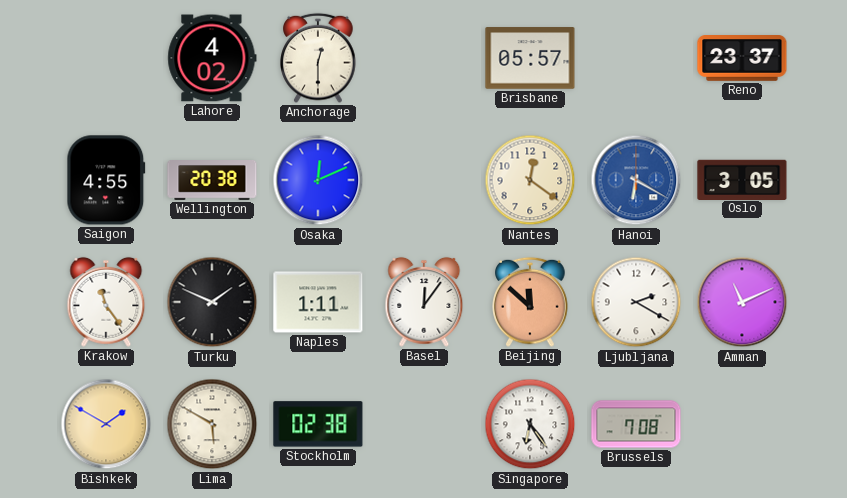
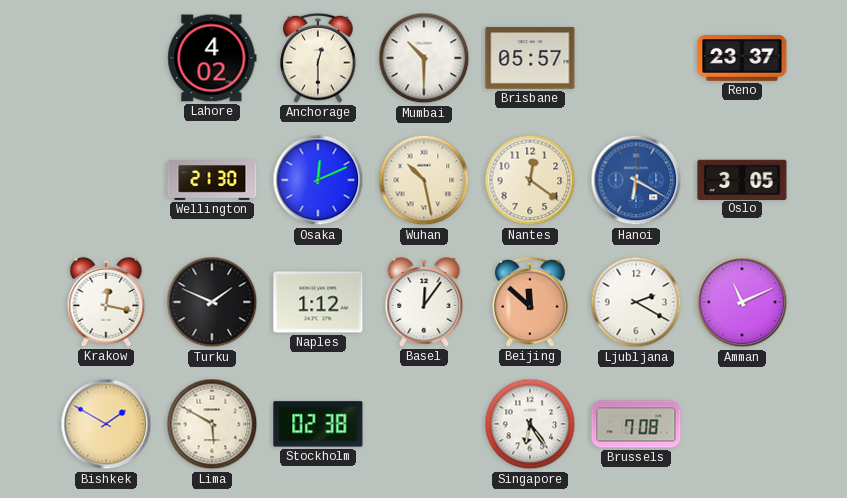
Mumbai: none -> 10:30
Saigon: 4:55 -> none
Wellington: 20:38 -> 21:30
Wuhan: none -> 10:28
Krakow: 11:24 -> 12:17
Naples: 1:11 -> 1:12
